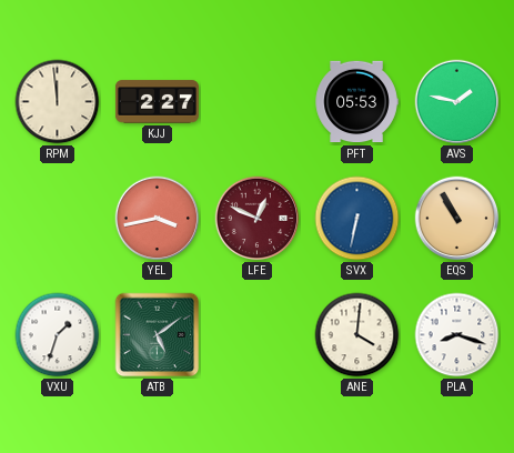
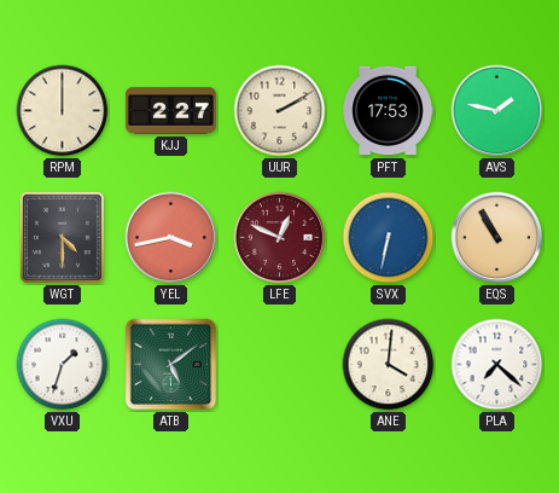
RPM: 11:59 -> 12:00
UUR: none -> 2:10
PFT: 05:53 -> 17:53
WGT: none -> 4:30
PLA: 8:18 -> 7:22
